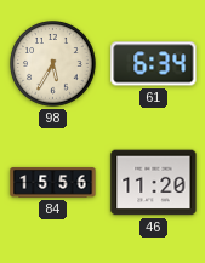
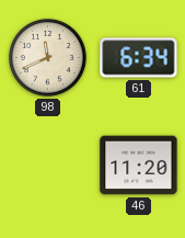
98: 5:35 -> 11:41
84: 15:56 -> none
